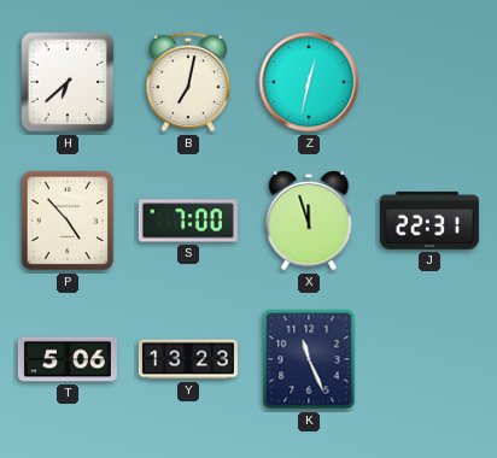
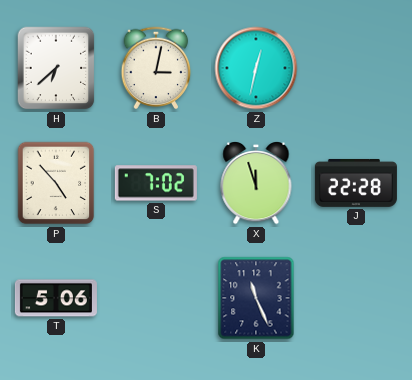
B: 7:02 -> 3:02
S: 7:00 -> 7:02
J: 22:31 -> 22:28
Y: 13:23 -> none
